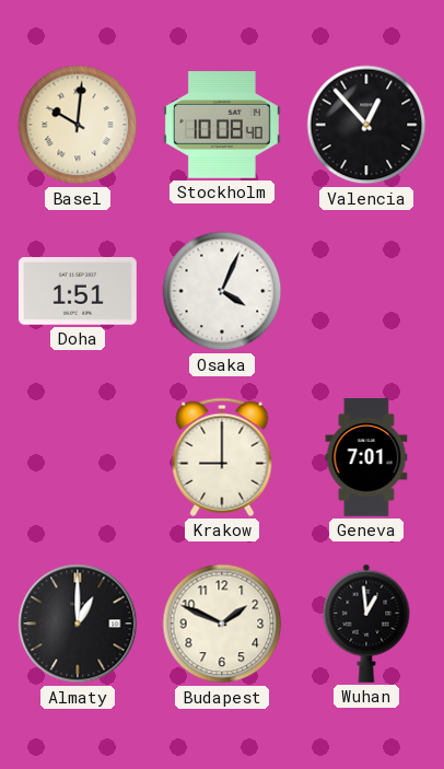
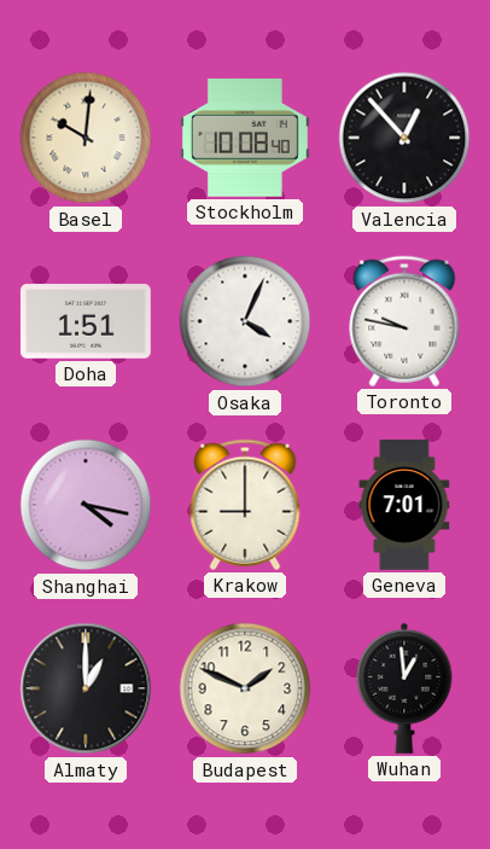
Toronto: none -> 9:47
Shanghai: none -> 4:17
